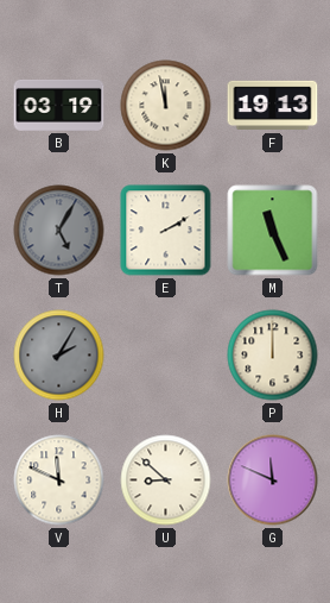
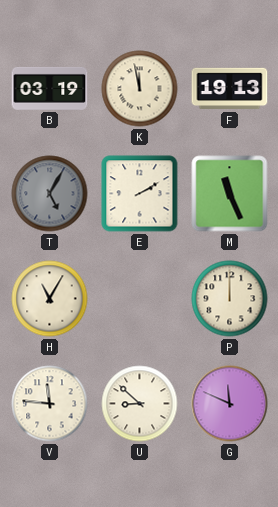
H: 2:05 -> 11:05
H dial: grey -> cream
V: 11:49 -> 11:46
